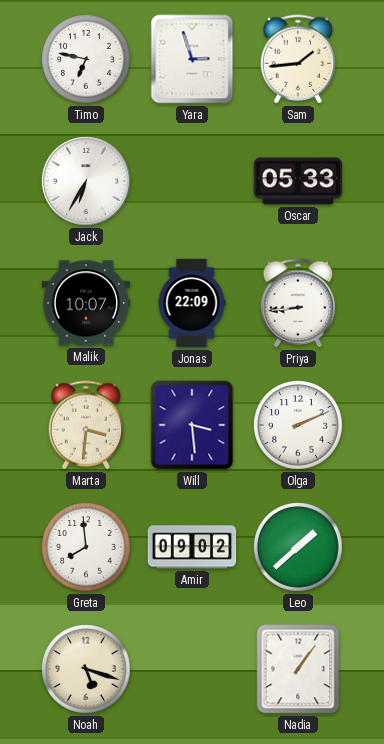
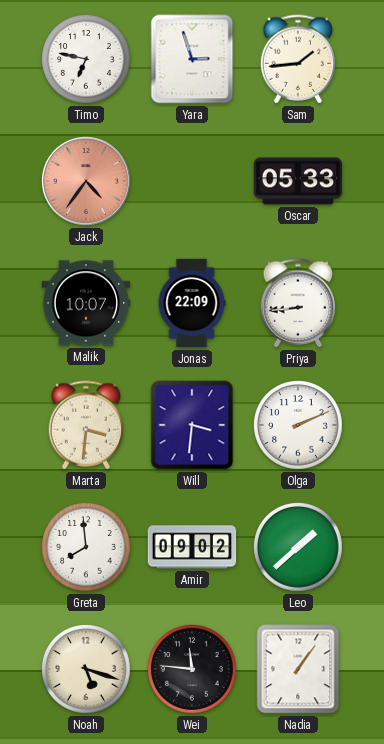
Jack: 6:35 -> 4:36
Jack dial: white -> salmon
Will: 3:29 -> 3:31
Wei: none -> 11:46
